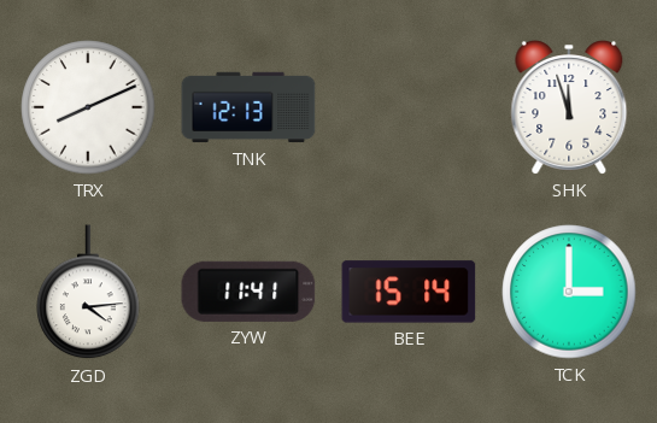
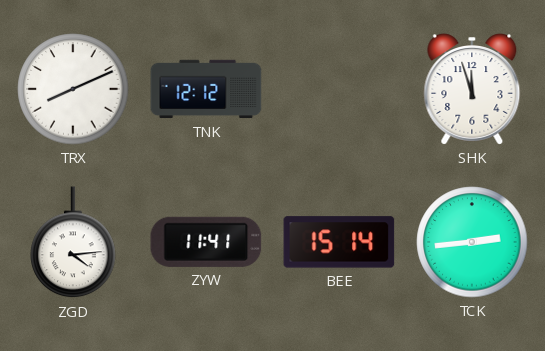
TNK: 12:13 -> 12:12
TCK: 3:00 -> 2:44
